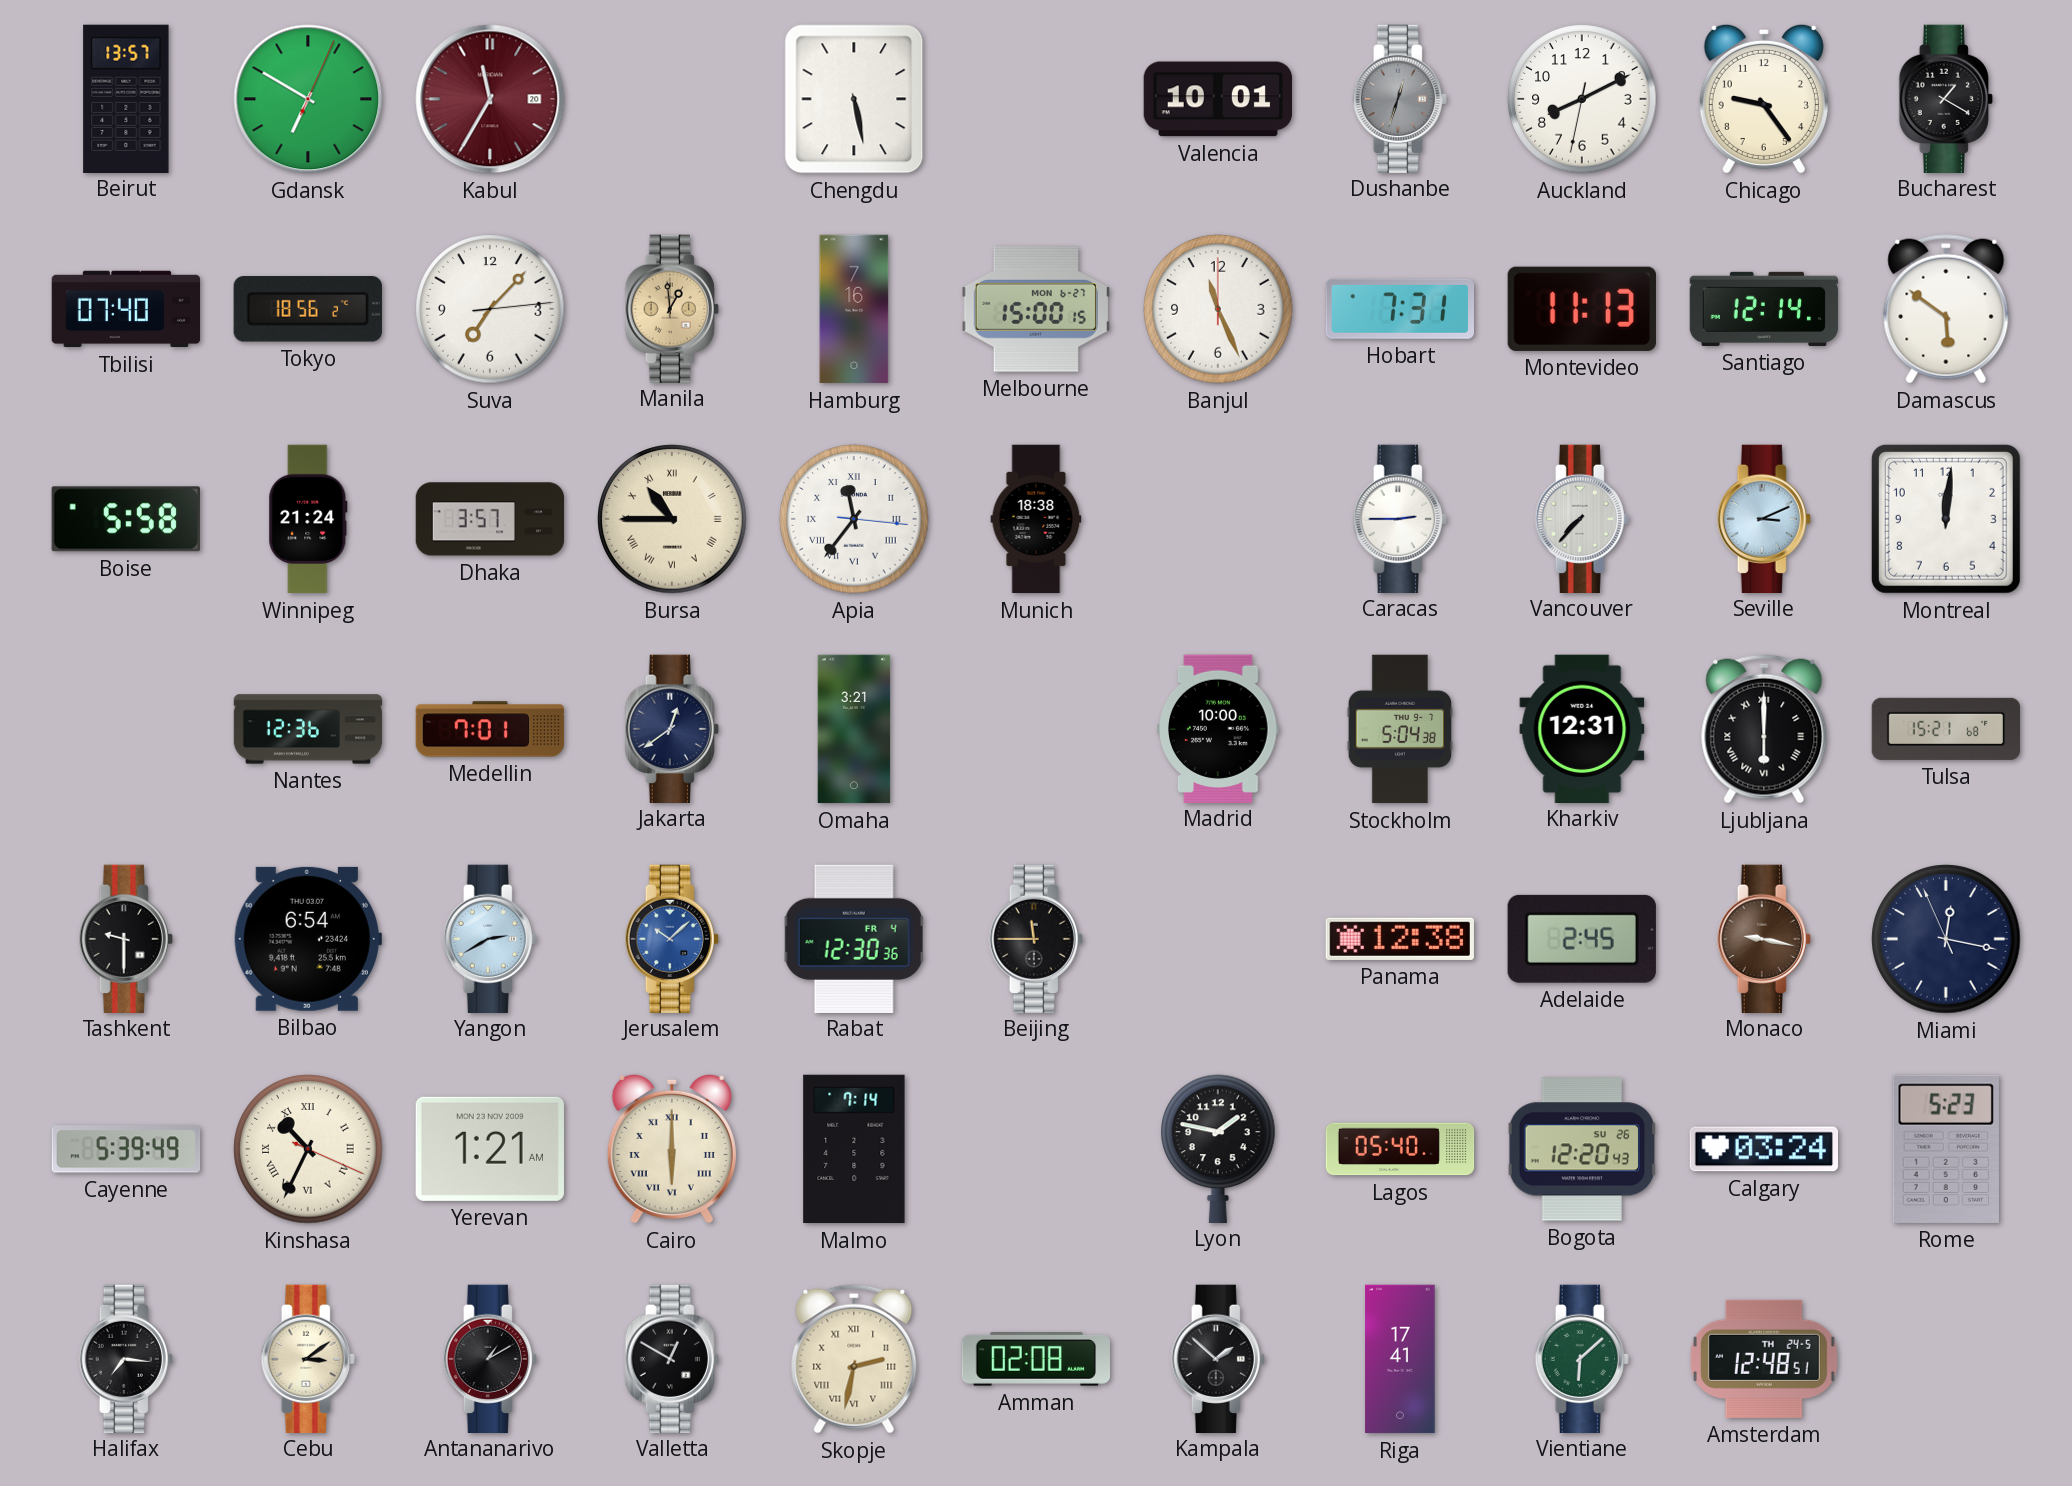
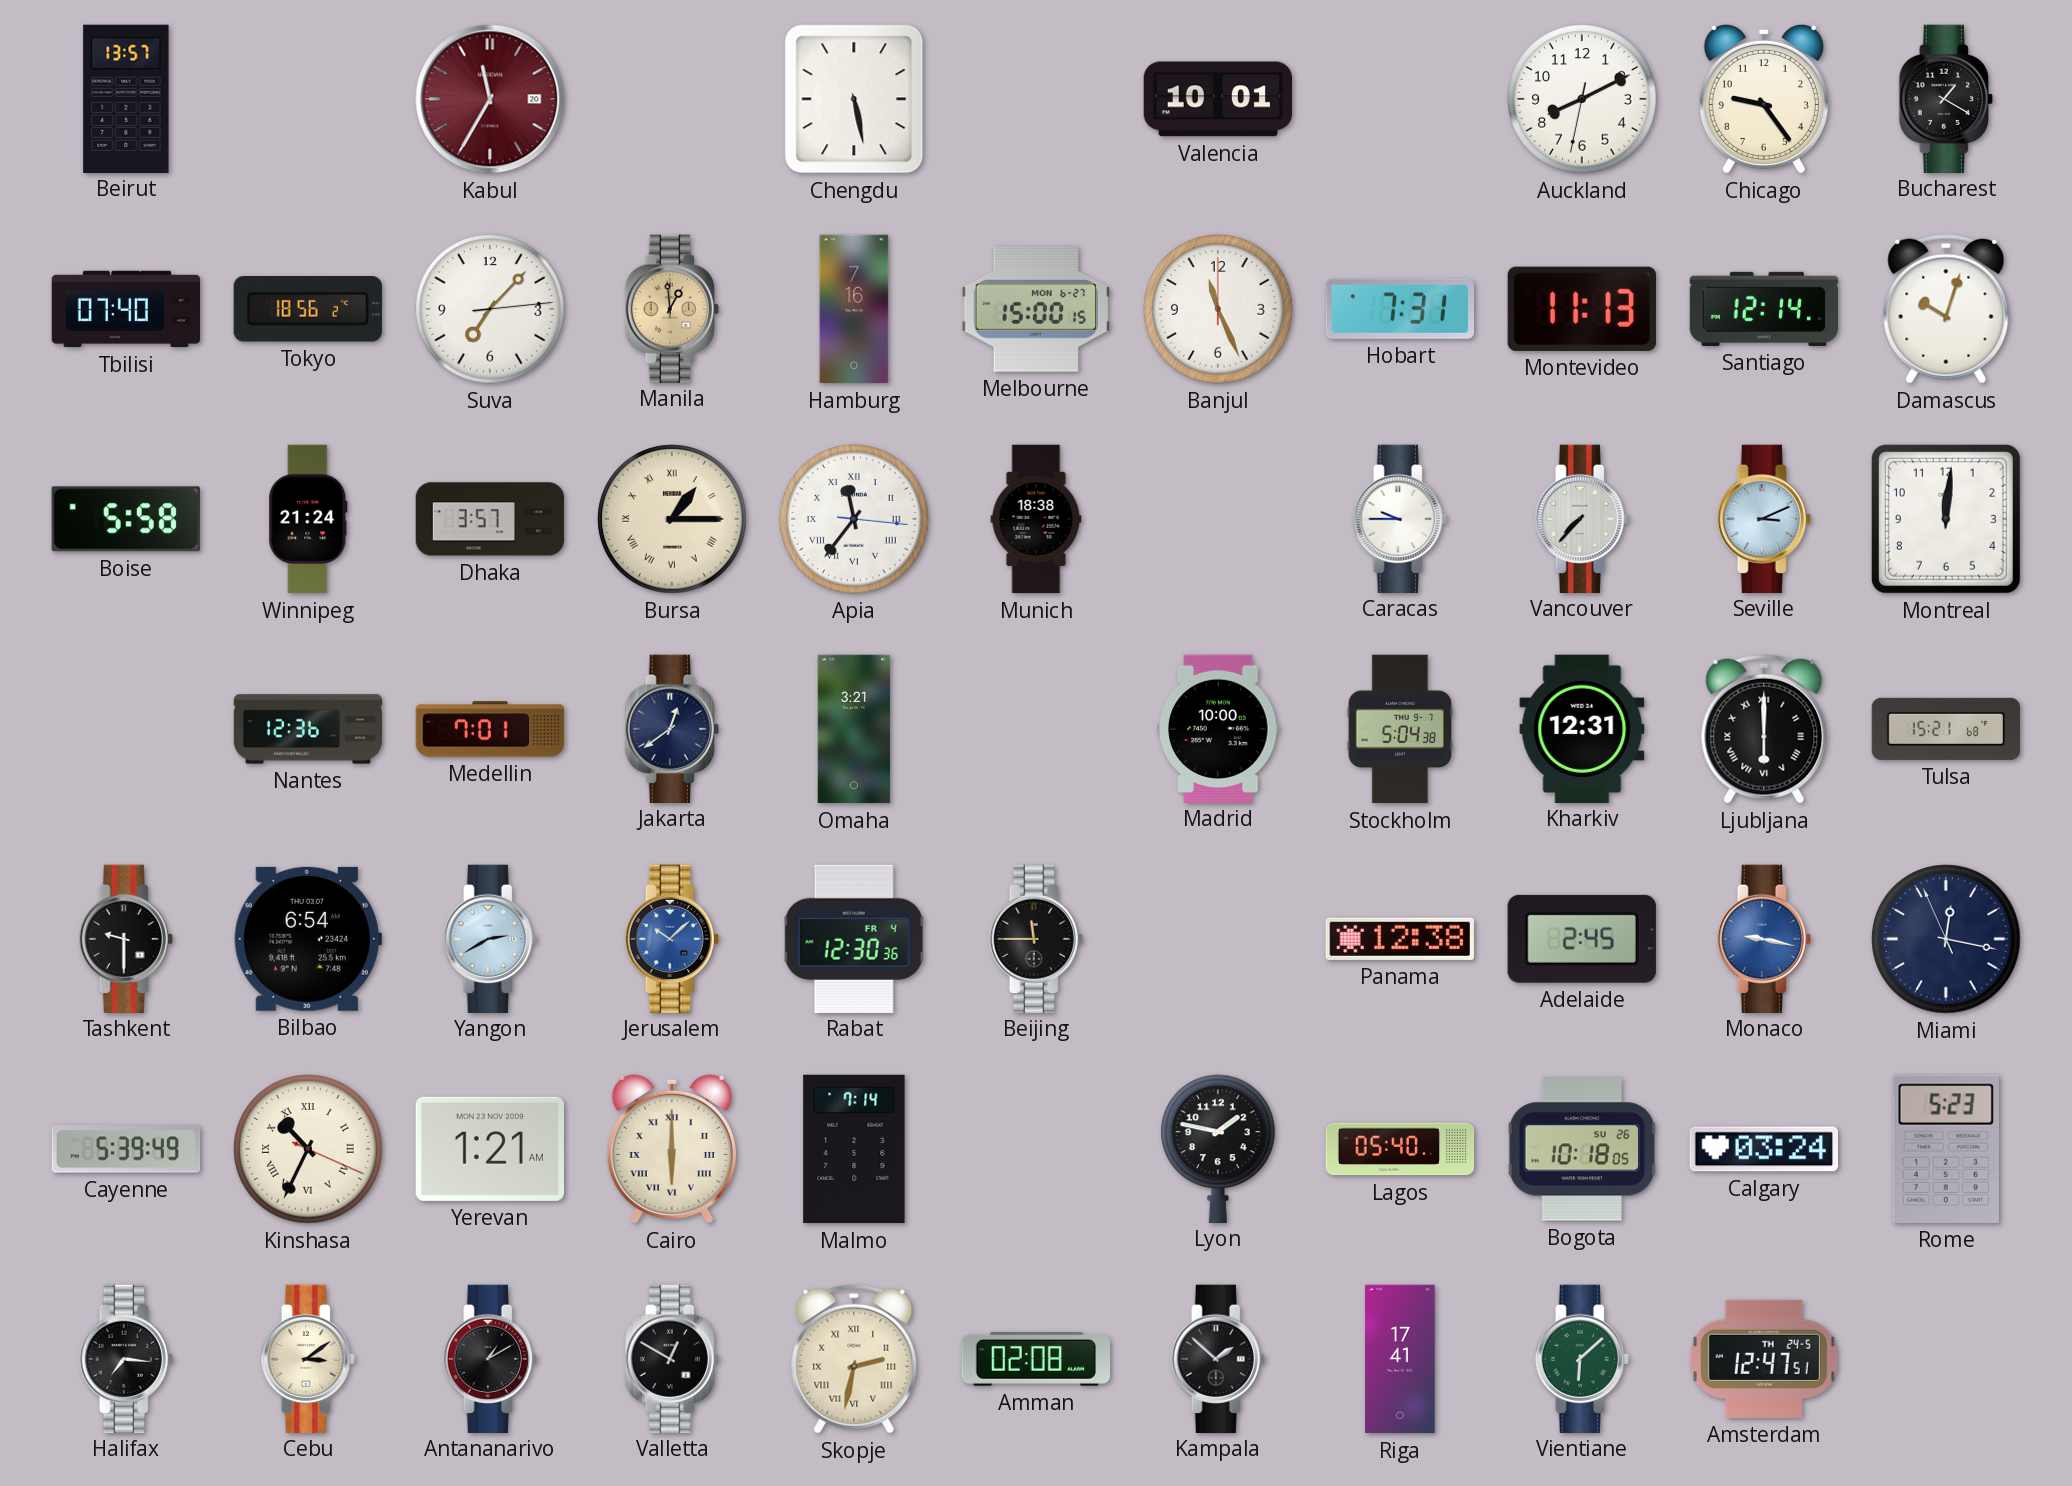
Gdansk: 6:50 -> none
Dushanbe: 12:33 -> none
Damascus: 5:51 -> 10:03
Bursa: 10:45 -> 1:15
Caracas: 2:45 -> 9:45
Monaco dial: brown -> blue
Bogota: 12:20 -> 10:18
Amsterdam: 12:48 -> 12:47
